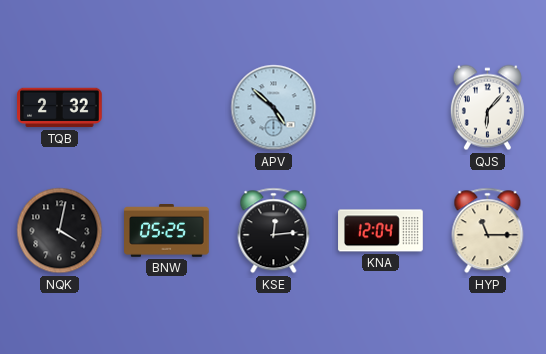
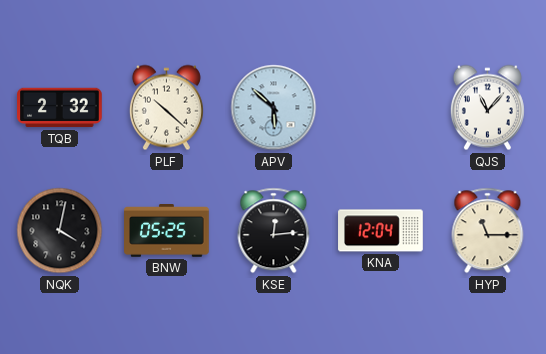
PLF: none -> 10:22
APV: 4:52 -> 5:52
QJS: 6:07 -> 11:07
